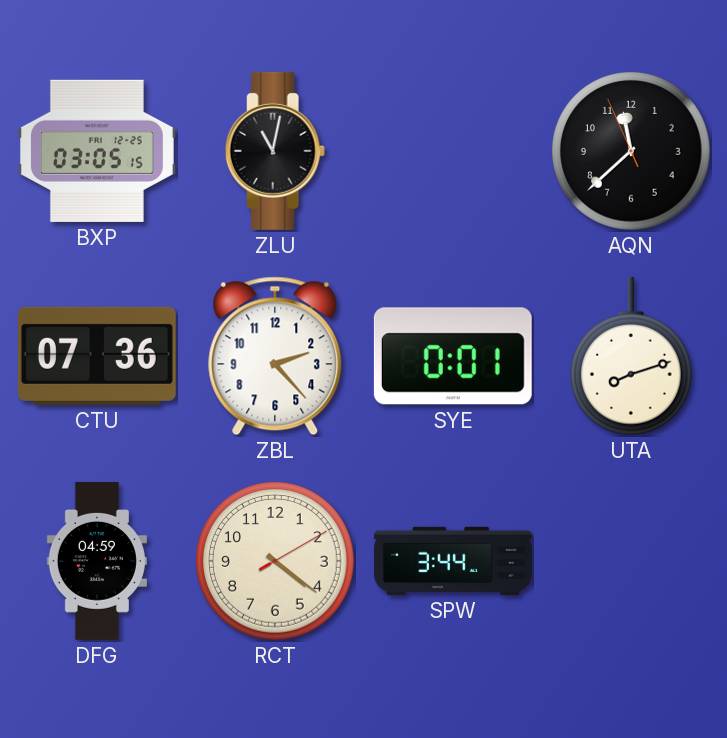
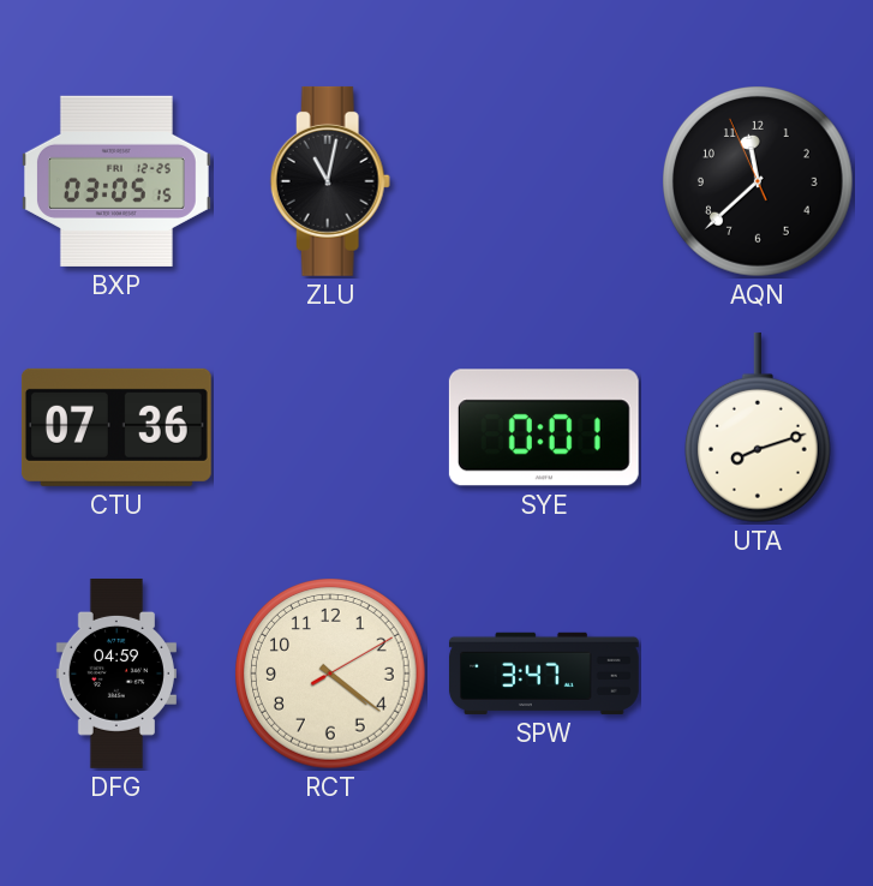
ZBL: 2:23 -> none
SPW: 3:44 -> 3:47
